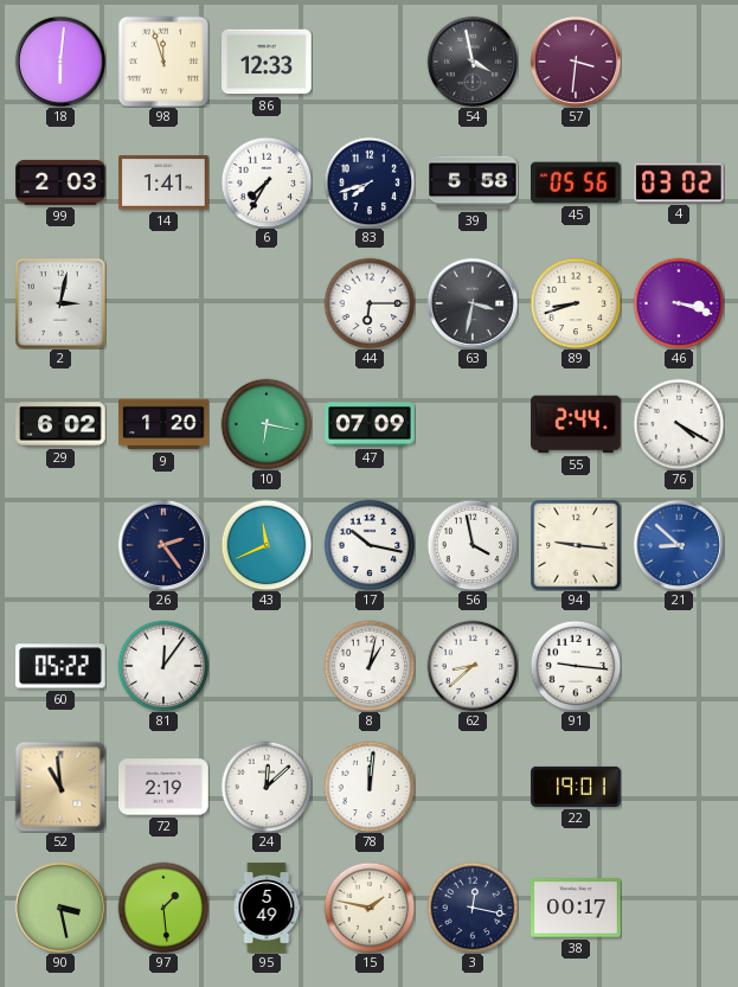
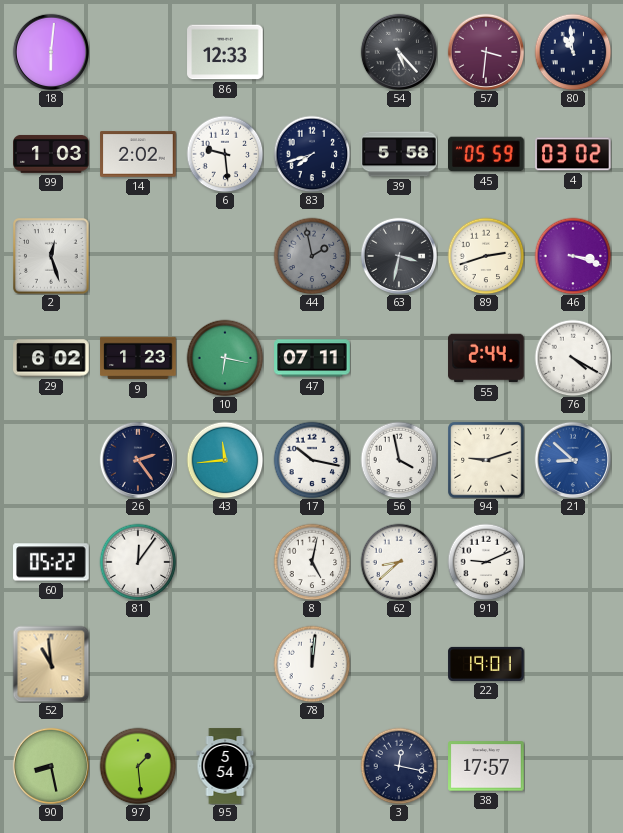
98: 11:57 -> none
54: 3:58 -> 5:23
80: none -> 10:59
99: 2:03 -> 1:03
14: 1:41 -> 2:02
6: 7:35 -> 9:29
45: 05:56 -> 05:59
2: 3:02 -> 12:27
44: 6:15 -> 1:58
44 dial: white -> grey
89: 8:42 -> 2:42
9: 1:20 -> 1:23
47: 07:09 -> 07:11
43: 11:41 -> 11:44
94: 9:16 -> 9:12
8: 1:02 -> 5:02
91: 9:16 -> 9:11
72: 2:19 -> none
24: 12:08 -> none
90: 3:28 -> 8:28
95: 5:49 -> 5:54
15: 1:47 -> none
38: 00:17 -> 17:57
